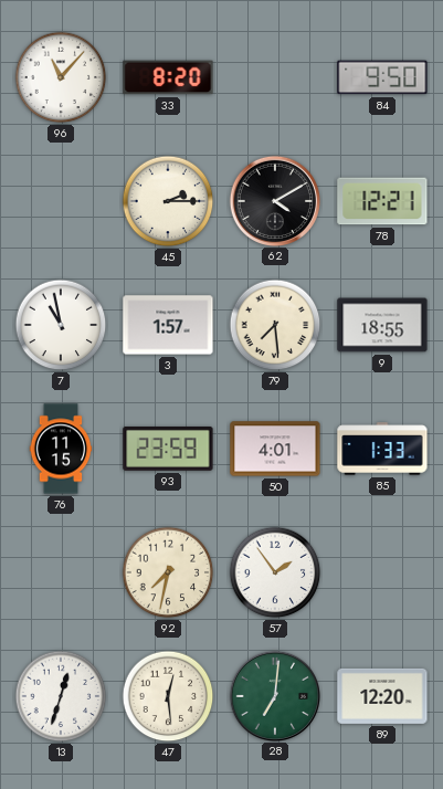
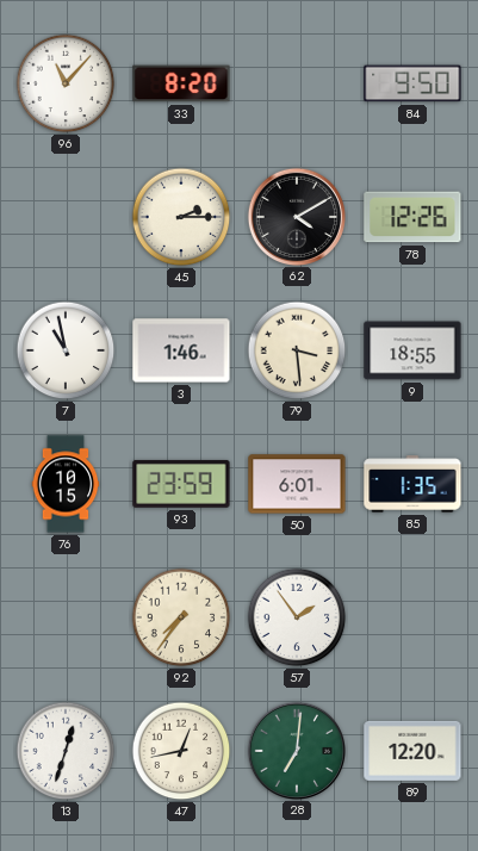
78: 12:21 -> 12:26
3: 1:57 -> 1:46
79: 7:29 -> 3:29
76: 11:15 -> 10:15
50: 4:01 -> 6:01
85: 1:33 -> 1:35
92: 7:32 -> 7:36
47: 12:29 -> 12:43
